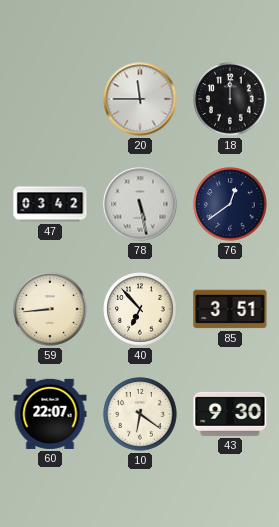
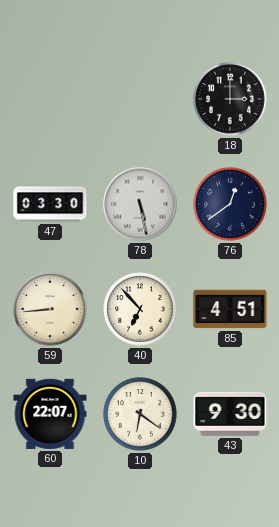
20: 11:45 -> none
18: 12:00 -> 3:00
47: 03:42 -> 03:30
85: 3:51 -> 4:51
